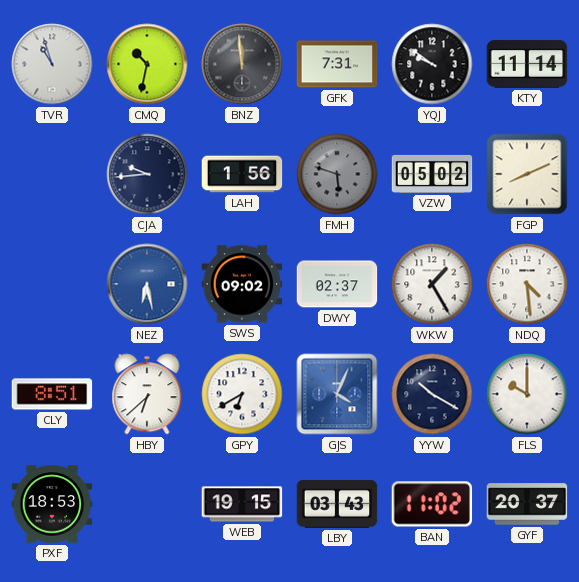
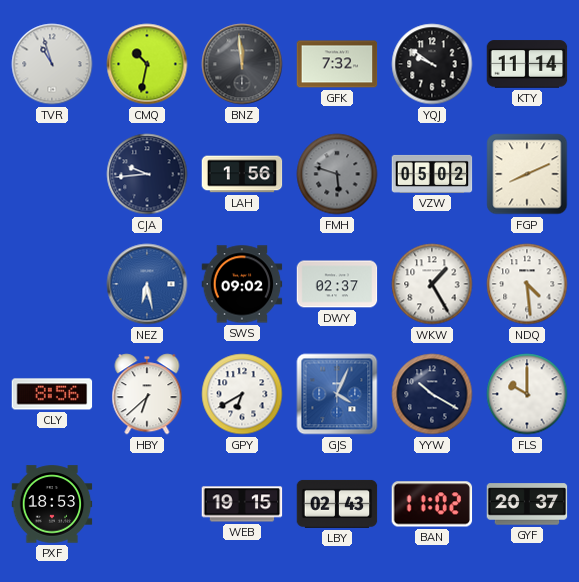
GFK: 7:31 -> 7:32
CLY: 8:51 -> 8:56
LBY: 03:43 -> 02:43
